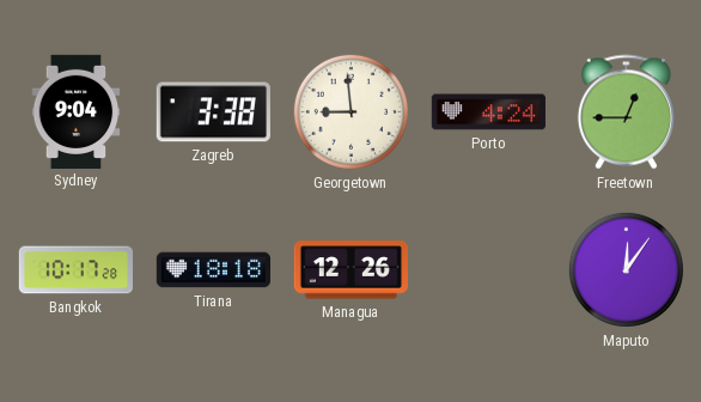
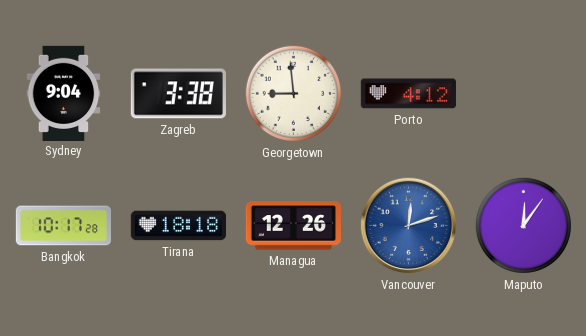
Porto: 4:24 -> 4:12
Freetown: 12:45 -> none
Vancouver: none -> 12:12
